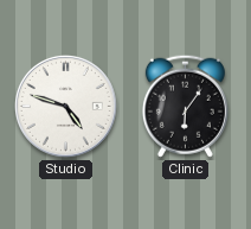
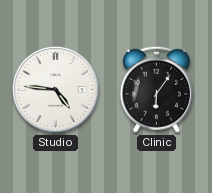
Studio: 4:48 -> 4:46
